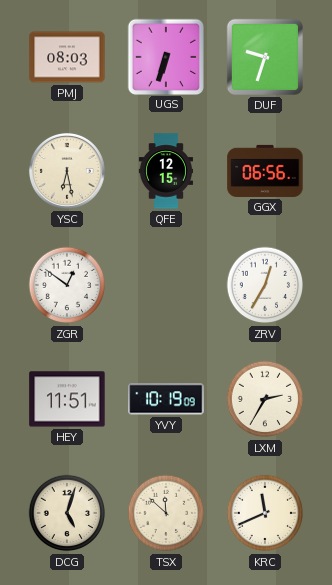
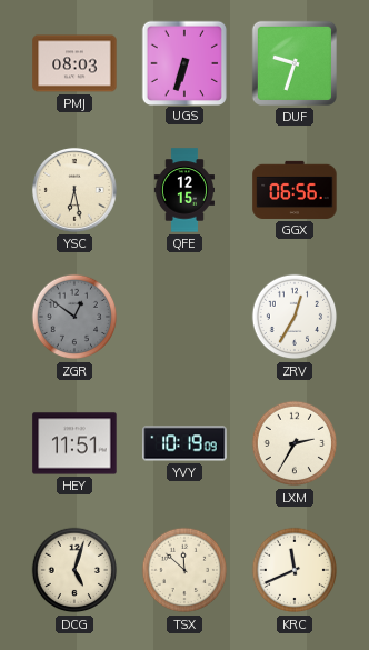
ZGR dial: white -> grey
